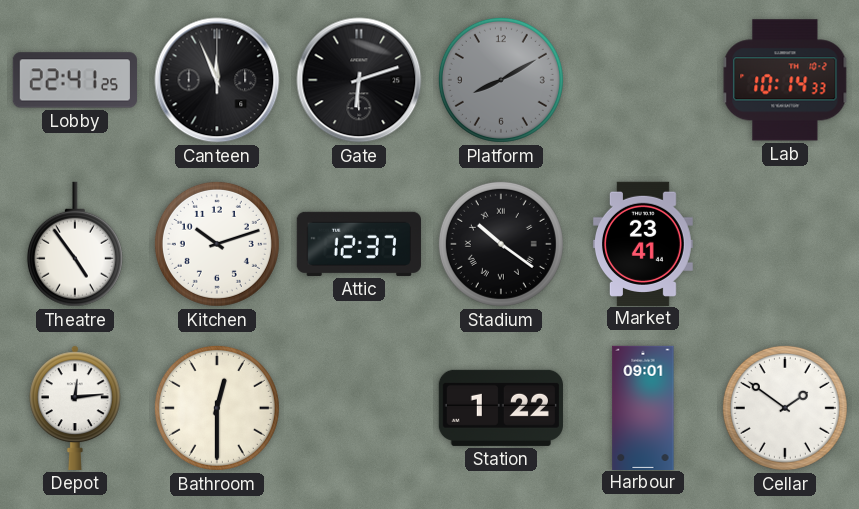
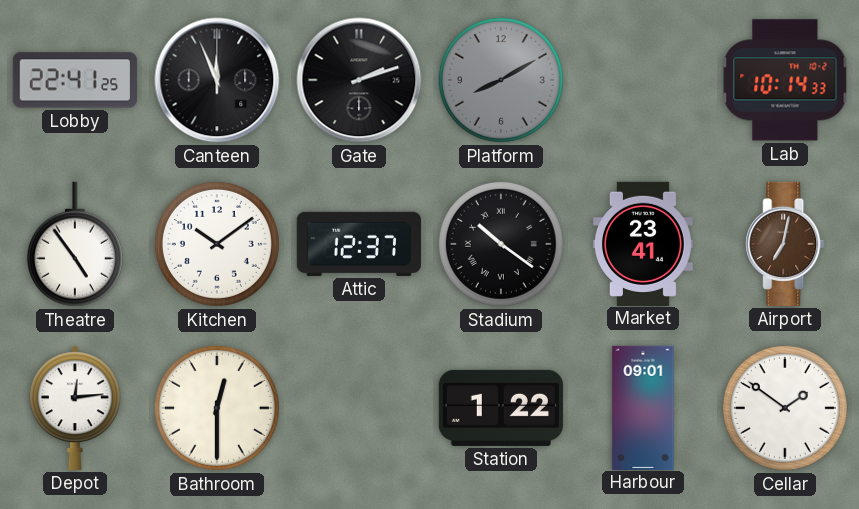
Gate: 6:12 -> 2:12
Kitchen: 10:12 -> 10:09
Airport: none -> 7:02
